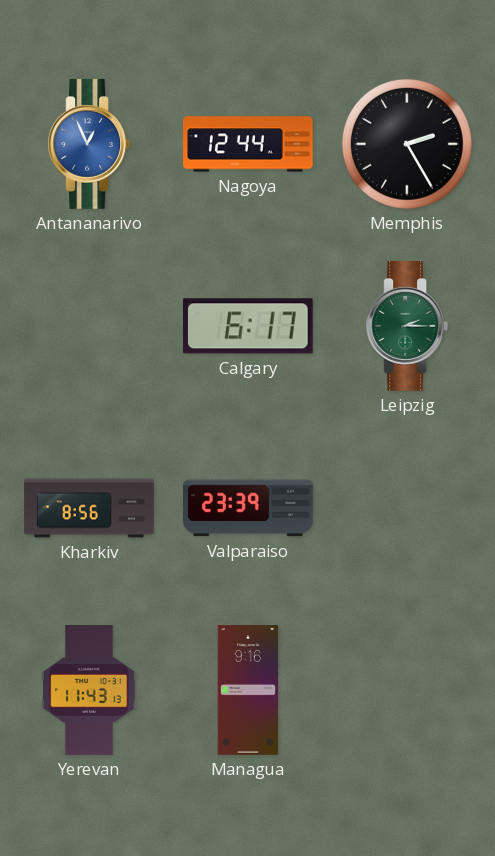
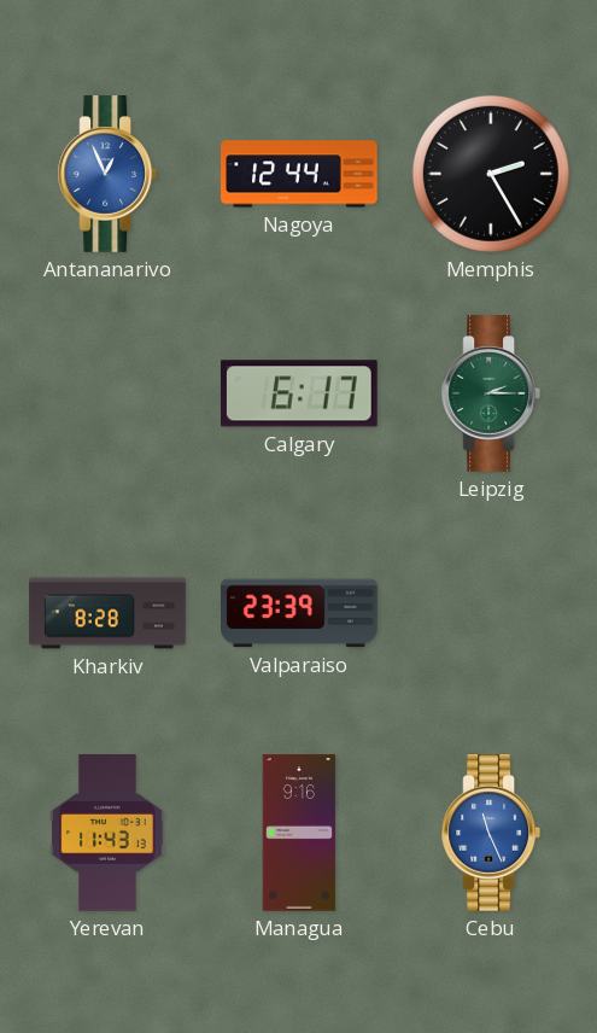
Kharkiv: 8:56 -> 8:28
Cebu: none -> 11:26
